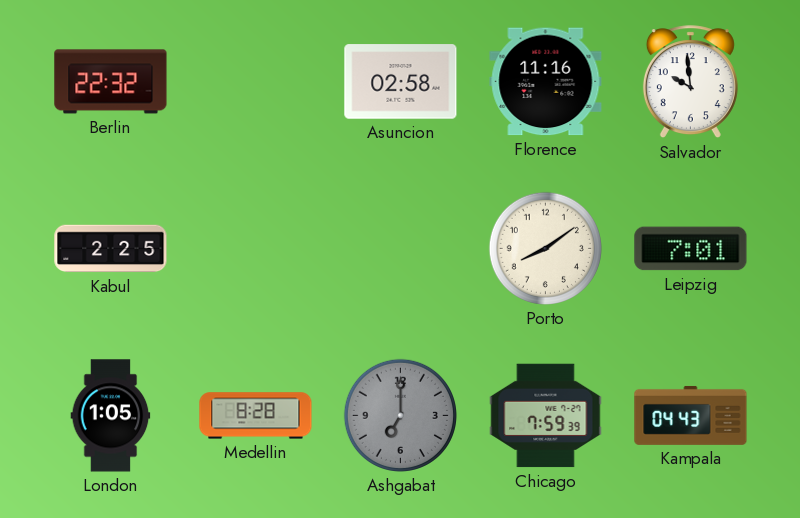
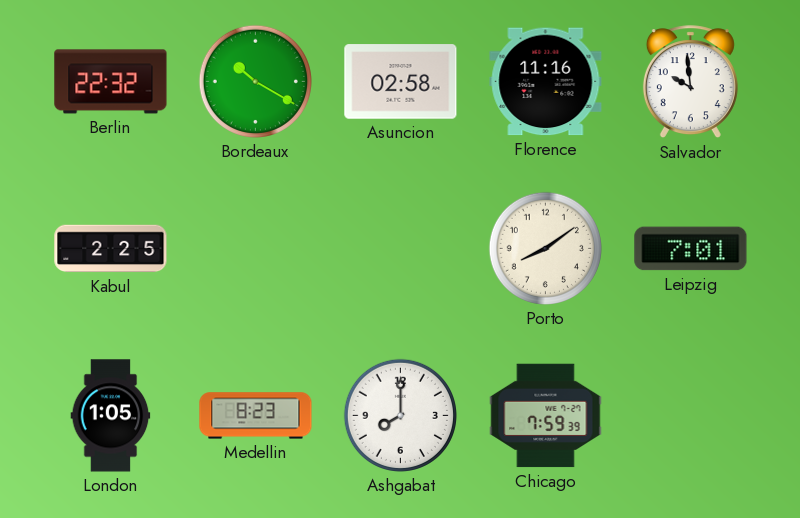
Bordeaux: none -> 10:20
Medellin: 8:28 -> 8:23
Ashgabat: 7:00 -> 8:00
Ashgabat dial: grey -> white
Kampala: 04:43 -> none
